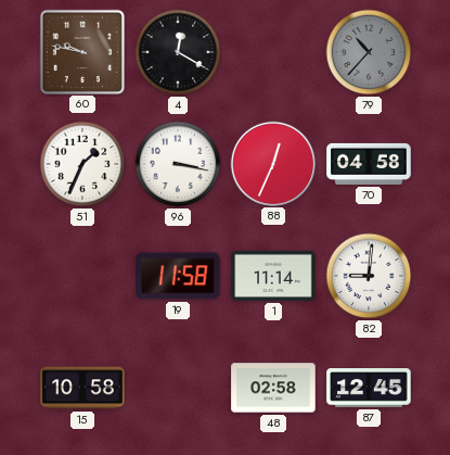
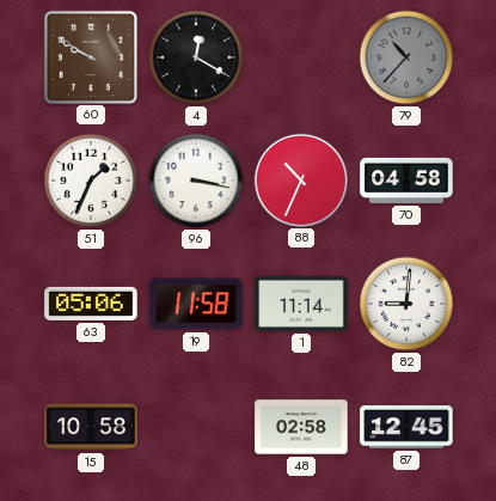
60: 9:47 -> 9:50
88: 12:34 -> 10:34
63: none -> 05:06
